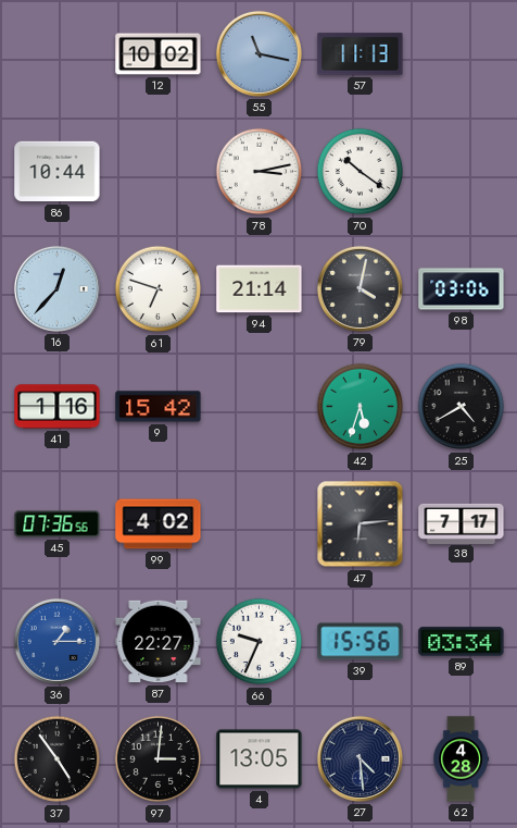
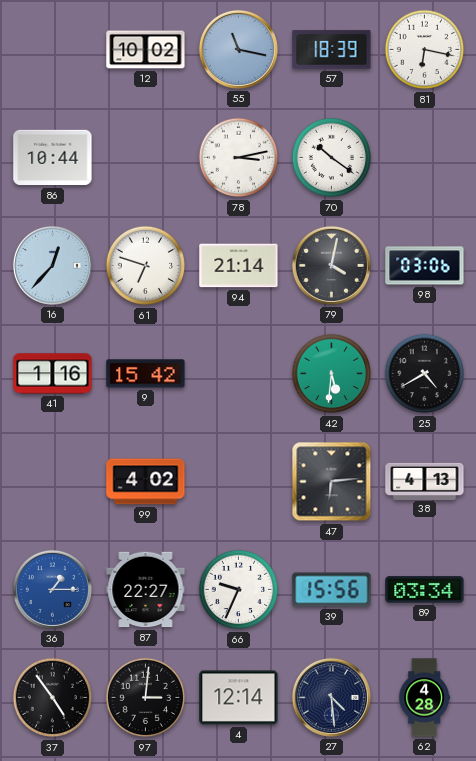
57: 11:13 -> 18:39
81: none -> 6:17
42: 5:33 -> 5:31
45: 07:36 -> none
38: 7:17 -> 4:13
4: 13:05 -> 12:14
